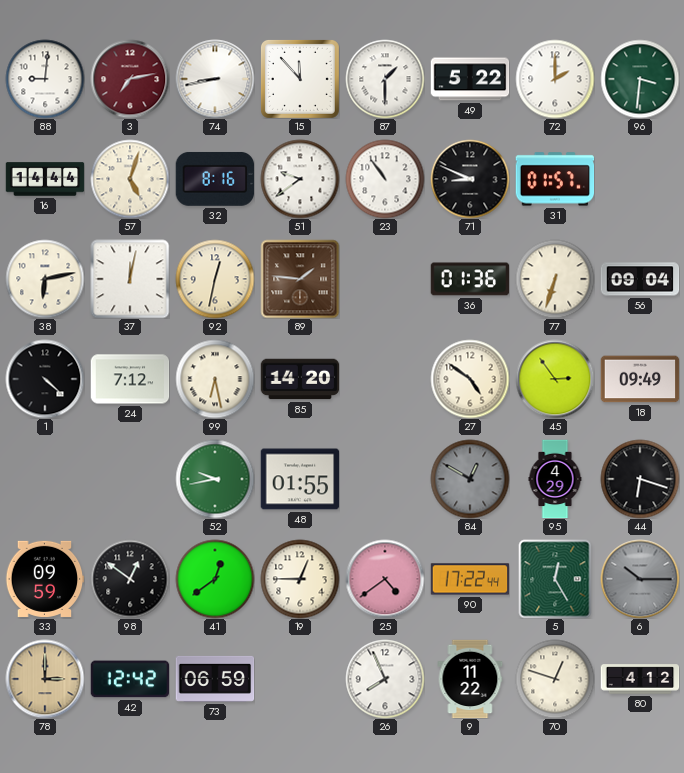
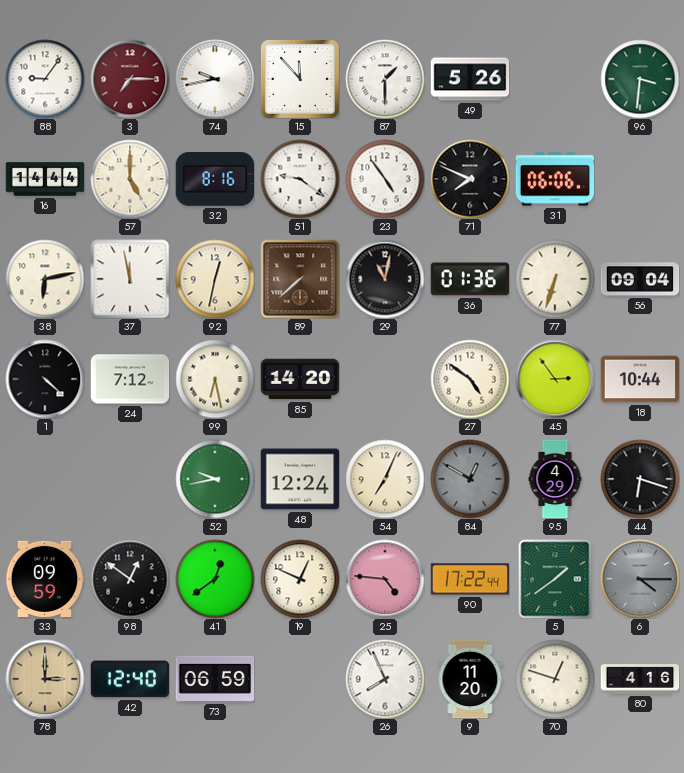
88: 9:01 -> 9:06
3: 7:13 -> 7:15
74: 8:43 -> 9:43
49: 5:22 -> 5:26
72: 2:00 -> none
57: 5:03 -> 5:00
51: 9:39 -> 9:21
23: 10:54 -> 4:54
71: 8:49 -> 7:49
31: 01:57 -> 06:06
37: 12:02 -> 11:58
89: 1:46 -> 7:38
29: none -> 11:02
18: 09:49 -> 10:44
48: 01:55 -> 12:24
54: none -> 7:04
19: 12:45 -> 12:49
25: 4:39 -> 4:46
5: 12:25 -> 1:39
6: 10:15 -> 4:15
42: 12:42 -> 12:40
9: 11:22 -> 11:20
80: 4:12 -> 4:16
